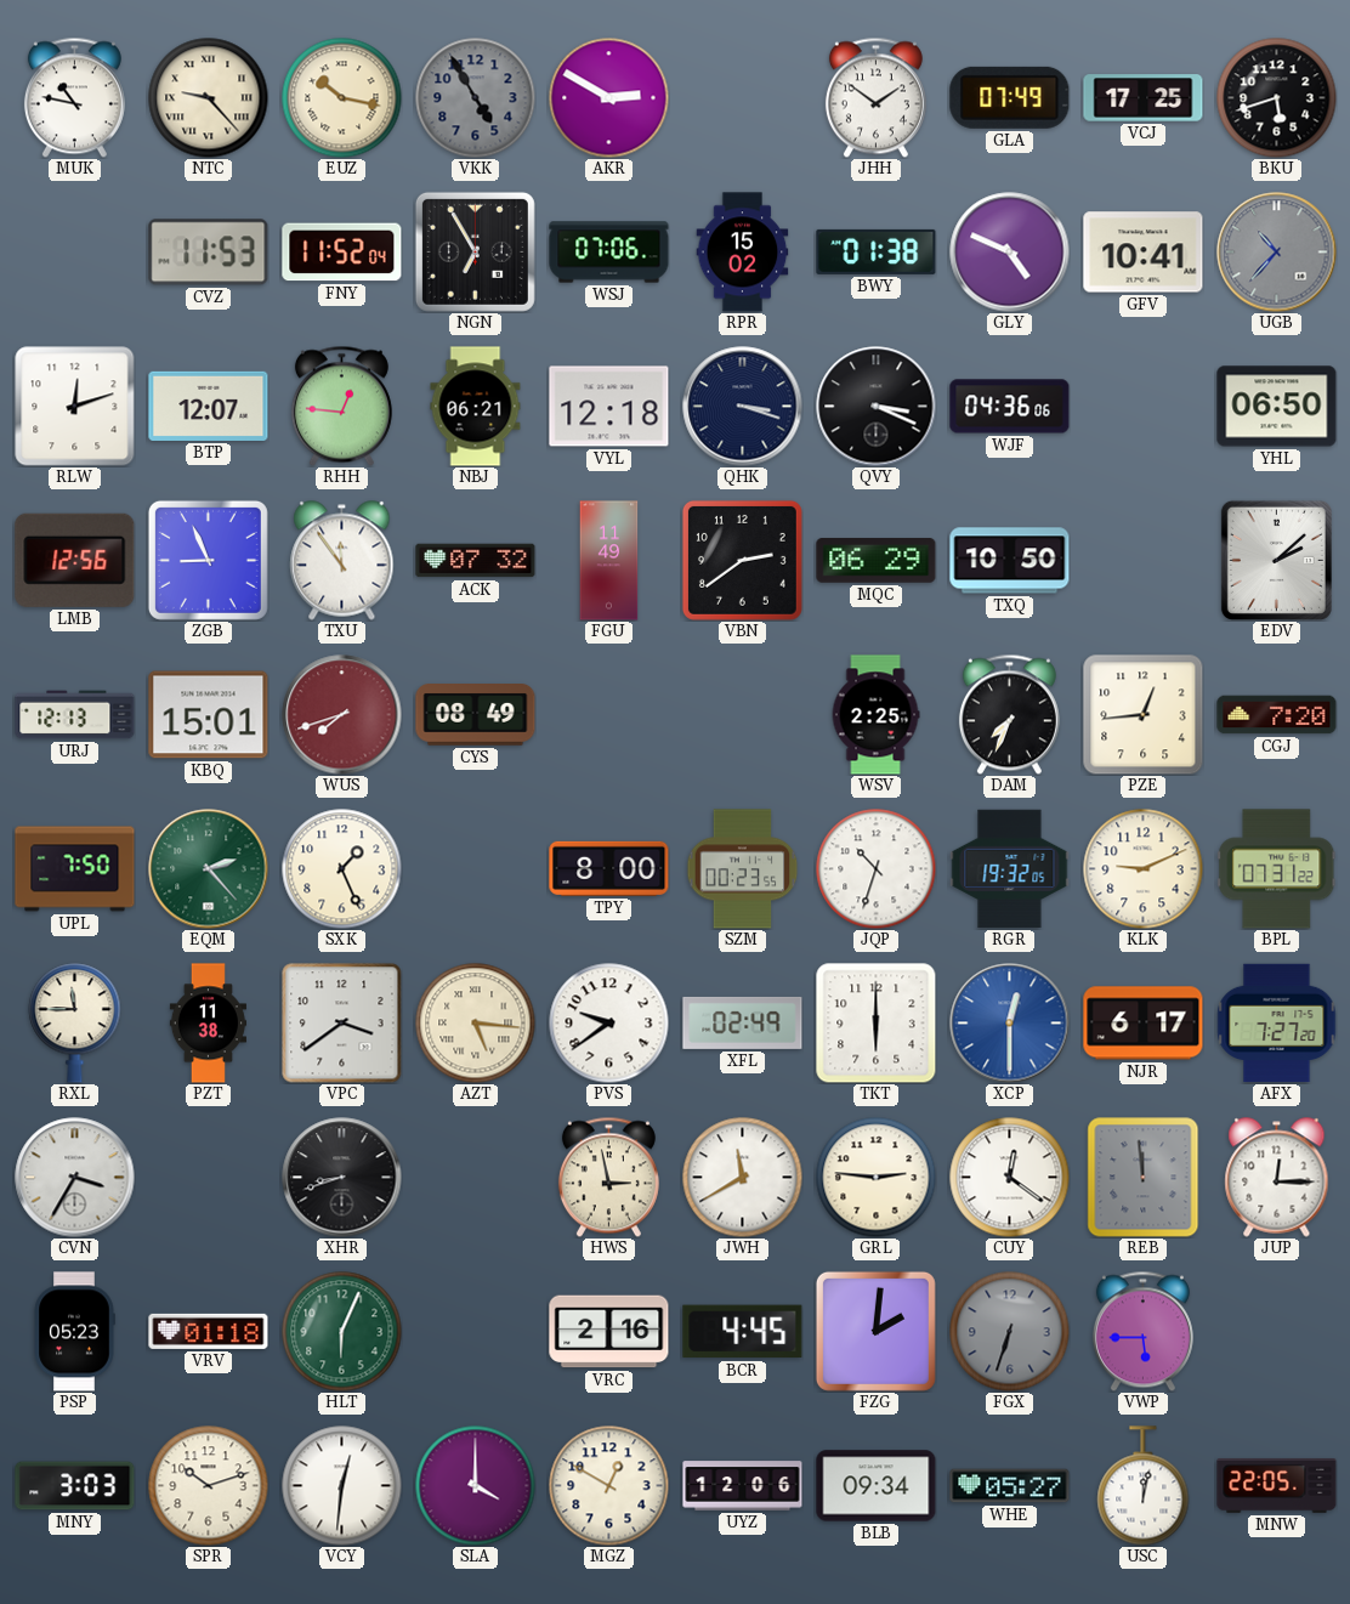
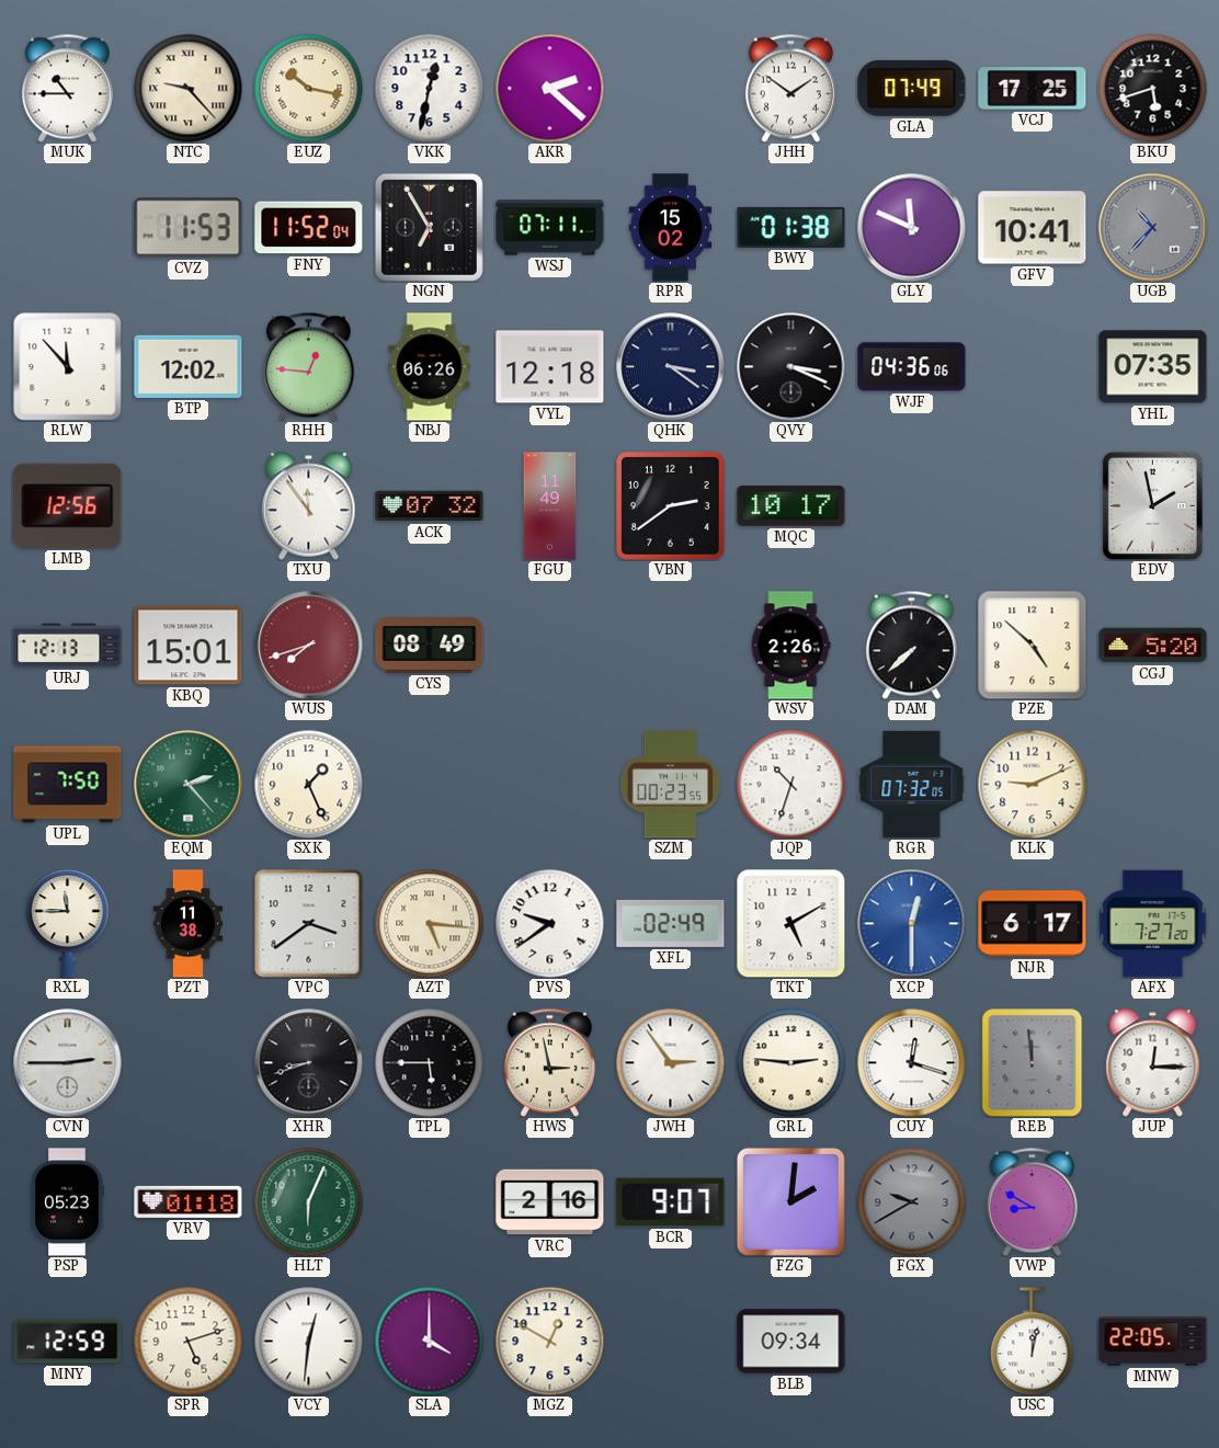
MUK: 10:47 -> 10:45
VKK: 4:55 -> 12:32
VKK dial: grey -> white
AKR: 2:50 -> 2:22
WSJ: 07:06 -> 07:11
GLY: 4:49 -> 11:49
RLW: 12:12 -> 11:53
BTP: 12:07 -> 12:02
NBJ: 06:21 -> 06:26
QHK: 3:18 -> 3:21
YHL: 06:50 -> 07:35
ZGB: 8:56 -> none
MQC: 06:29 -> 10:17
TXQ: 10:50 -> none
EDV: 2:08 -> 1:58
WSV: 2:25 -> 2:26
DAM: 7:34 -> 7:38
PZE: 12:44 -> 4:52
CGJ: 7:20 -> 5:20
TPY: 8:00 -> none
RGR: 19:32 -> 07:32
BPL: 07:31 -> none
TKT: 6:00 -> 5:10
CVN: 3:35 -> 2:45
TPL: none -> 5:45
JWH: 11:40 -> 2:54
CUY: 12:21 -> 12:18
BCR: 4:45 -> 9:07
FGX: 6:33 -> 9:40
VWP: 5:45 -> 8:50
MNY: 3:03 -> 12:59
SPR: 10:12 -> 5:12
UYZ: 12:06 -> none
WHE: 05:27 -> none
